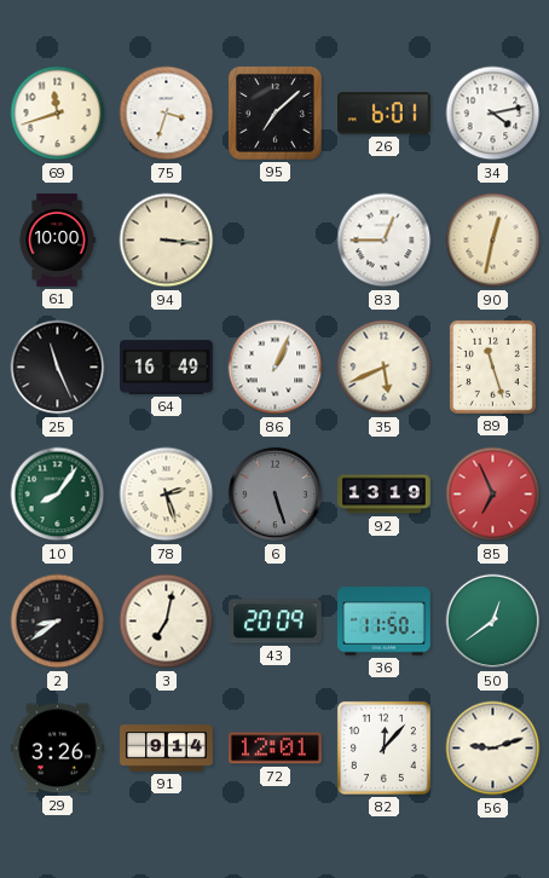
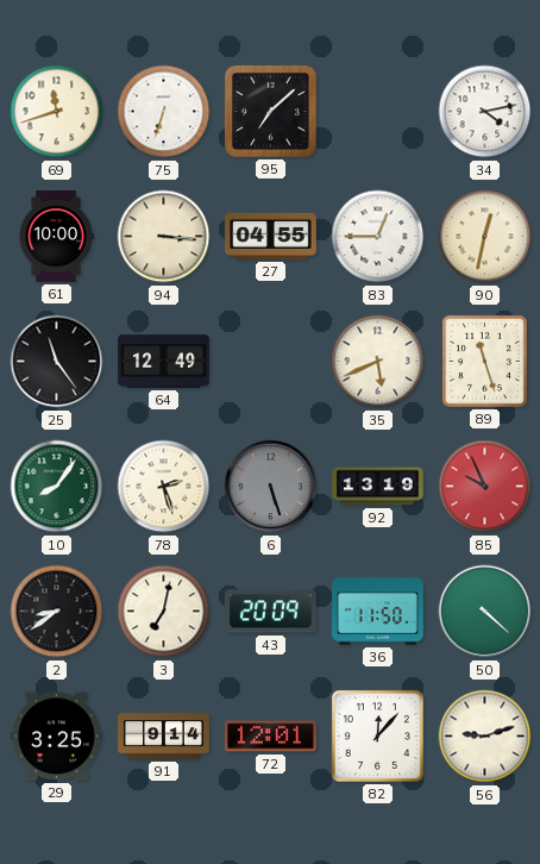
75: 3:33 -> 6:33
26: 6:01 -> none
27: none -> 04:55
25: 11:26 -> 11:24
64: 16:49 -> 12:49
86: 1:04 -> none
85: 6:56 -> 9:56
50: 12:39 -> 4:22
29: 3:26 -> 3:25
